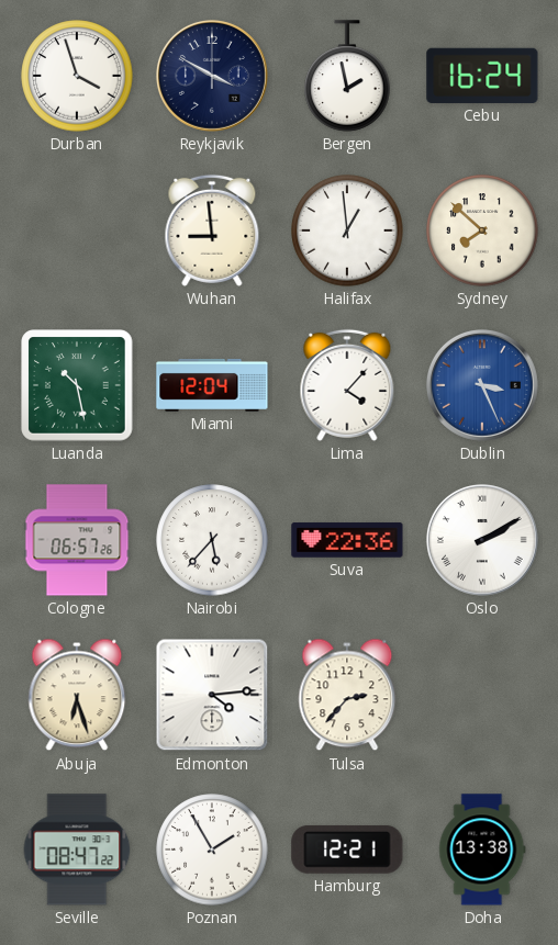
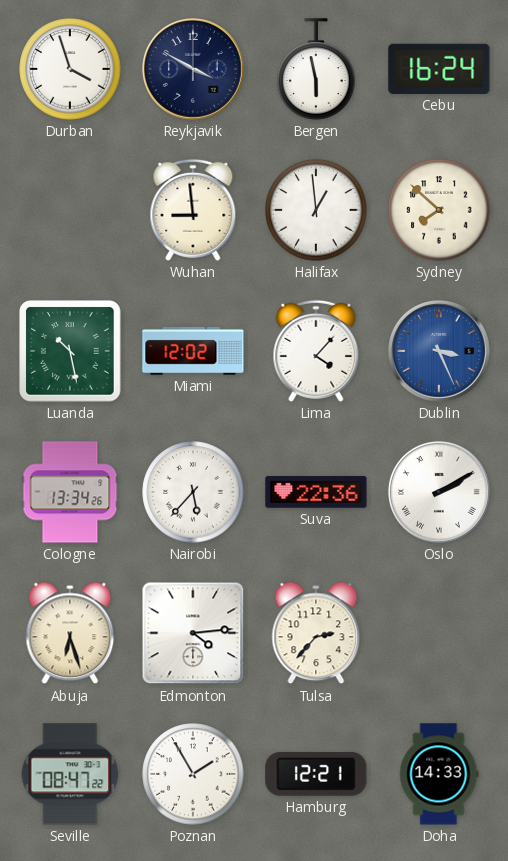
Bergen: 1:58 -> 5:58
Miami: 12:04 -> 12:02
Cologne: 06:57 -> 13:34
Doha: 13:38 -> 14:33
